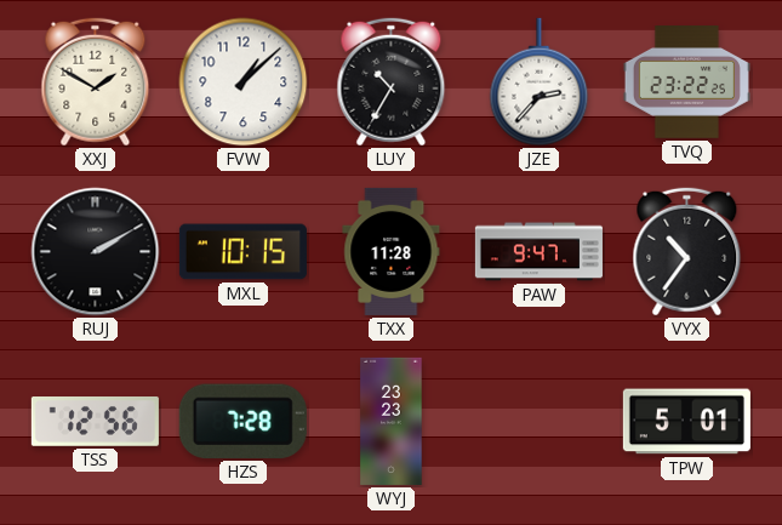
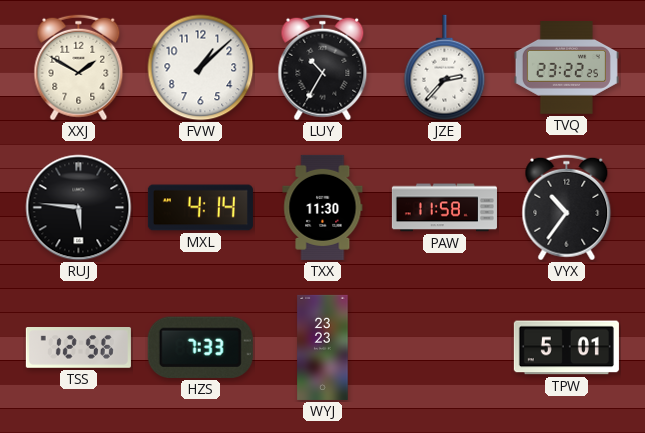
RUJ: 2:10 -> 5:46
MXL: 10:15 -> 4:14
TXX: 11:28 -> 11:30
PAW: 9:47 -> 11:58
HZS: 7:28 -> 7:33
